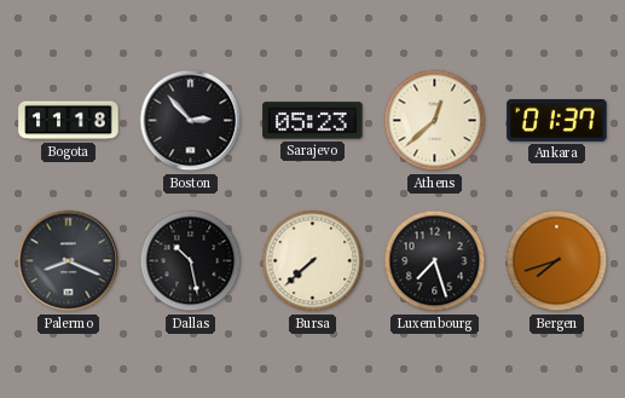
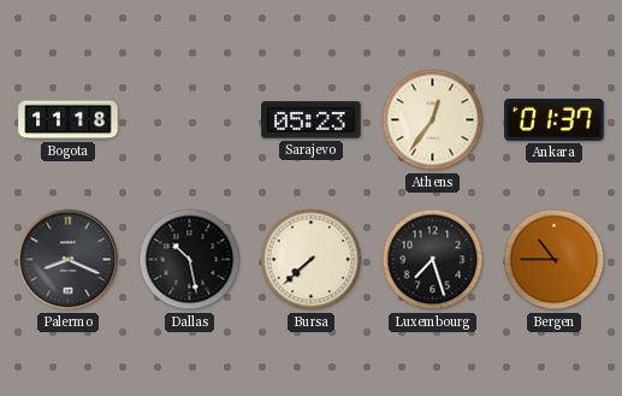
Boston: 2:53 -> none
Athens: 12:38 -> 12:36
Bergen: 7:42 -> 10:45
